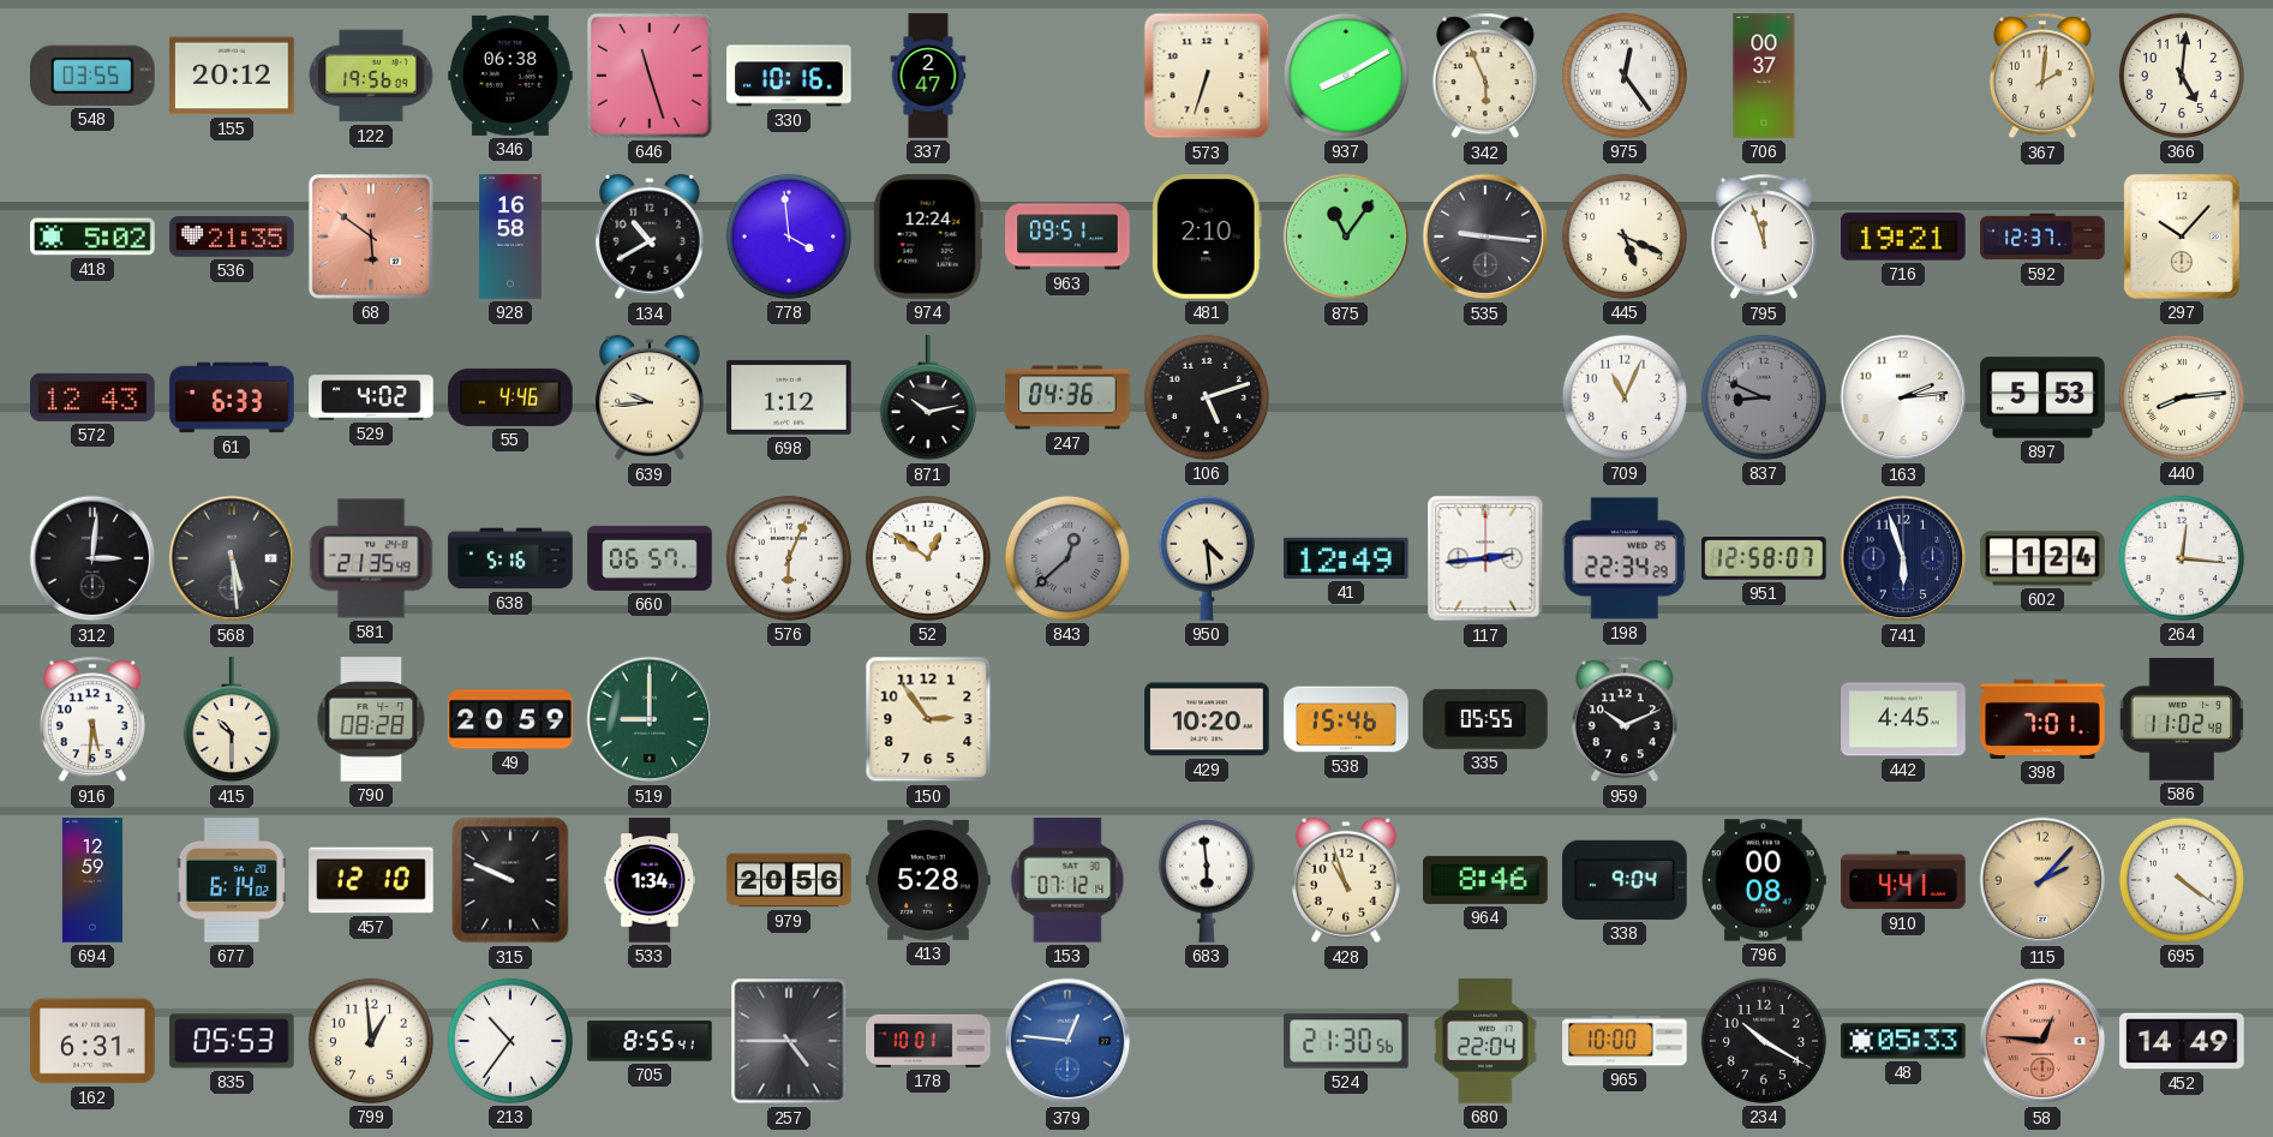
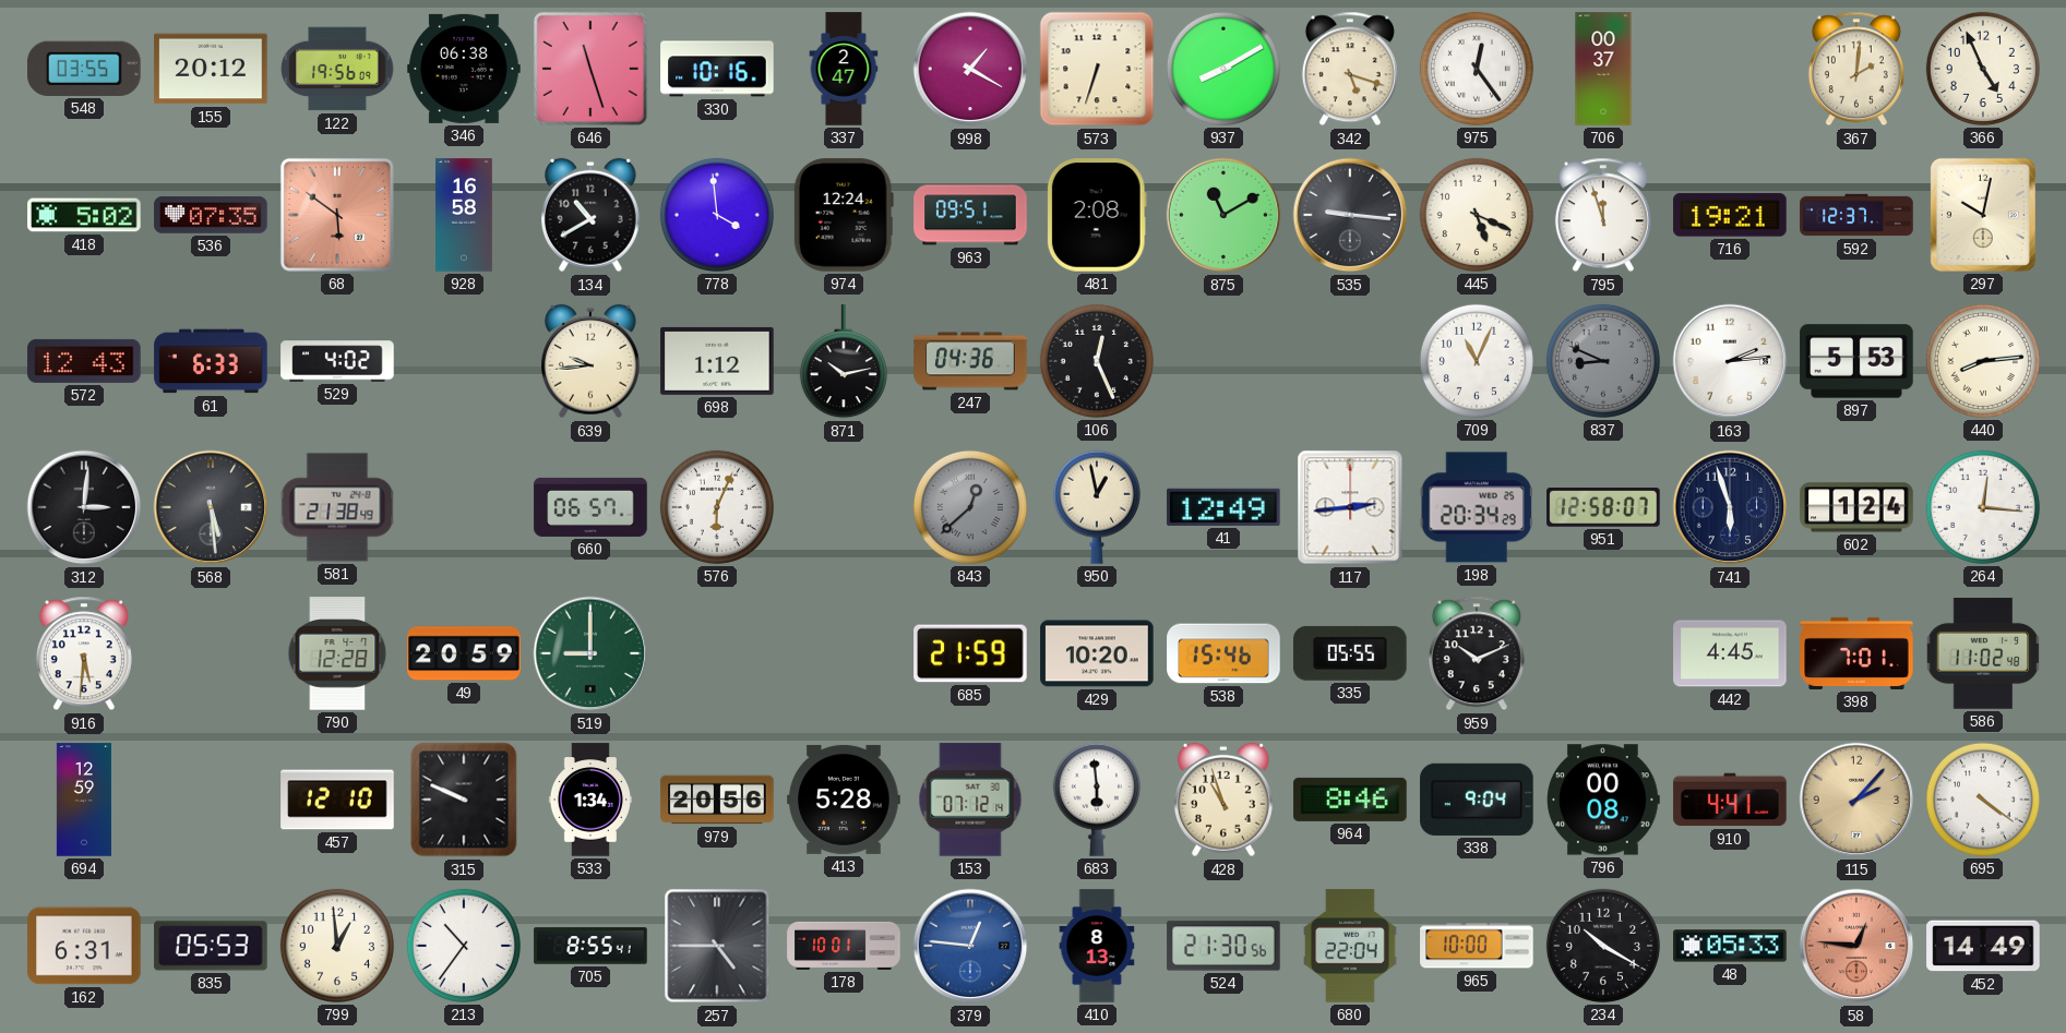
998: none -> 1:20
342: 5:56 -> 5:18
366: 5:01 -> 4:56
536: 21:35 -> 07:35
481: 2:10 -> 2:08
875: 11:06 -> 11:10
297: 10:07 -> 10:02
55: 4:46 -> none
106: 5:12 -> 12:26
581: 21:35 -> 21:38
638: 5:16 -> none
52: 12:51 -> none
950: 4:29 -> 12:58
198: 22:34 -> 20:34
415: 10:30 -> none
790: 08:28 -> 12:28
150: 2:54 -> none
685: none -> 21:59
677: 6:14 -> none
410: none -> 8:13
